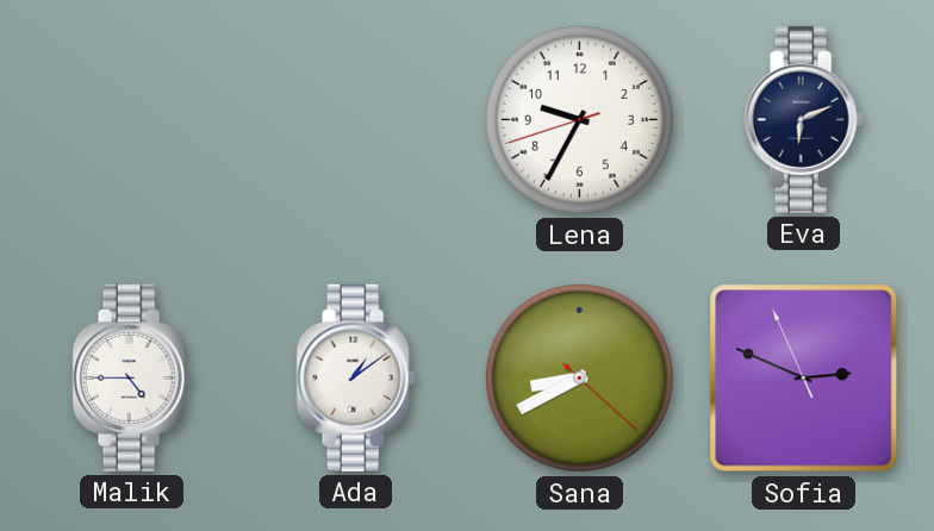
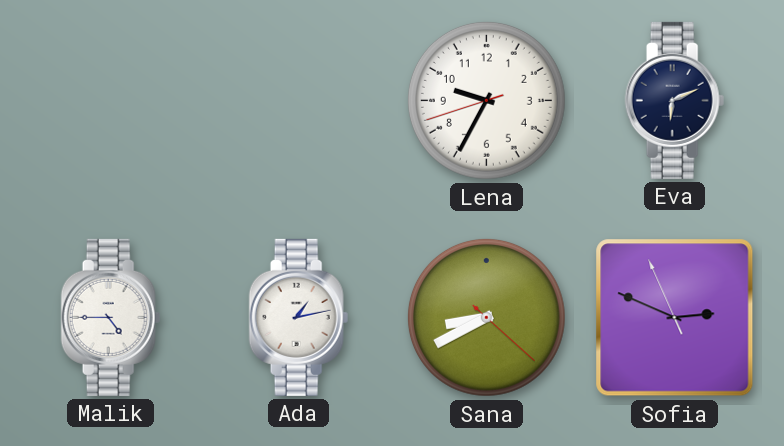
Ada: 1:09 -> 1:13
